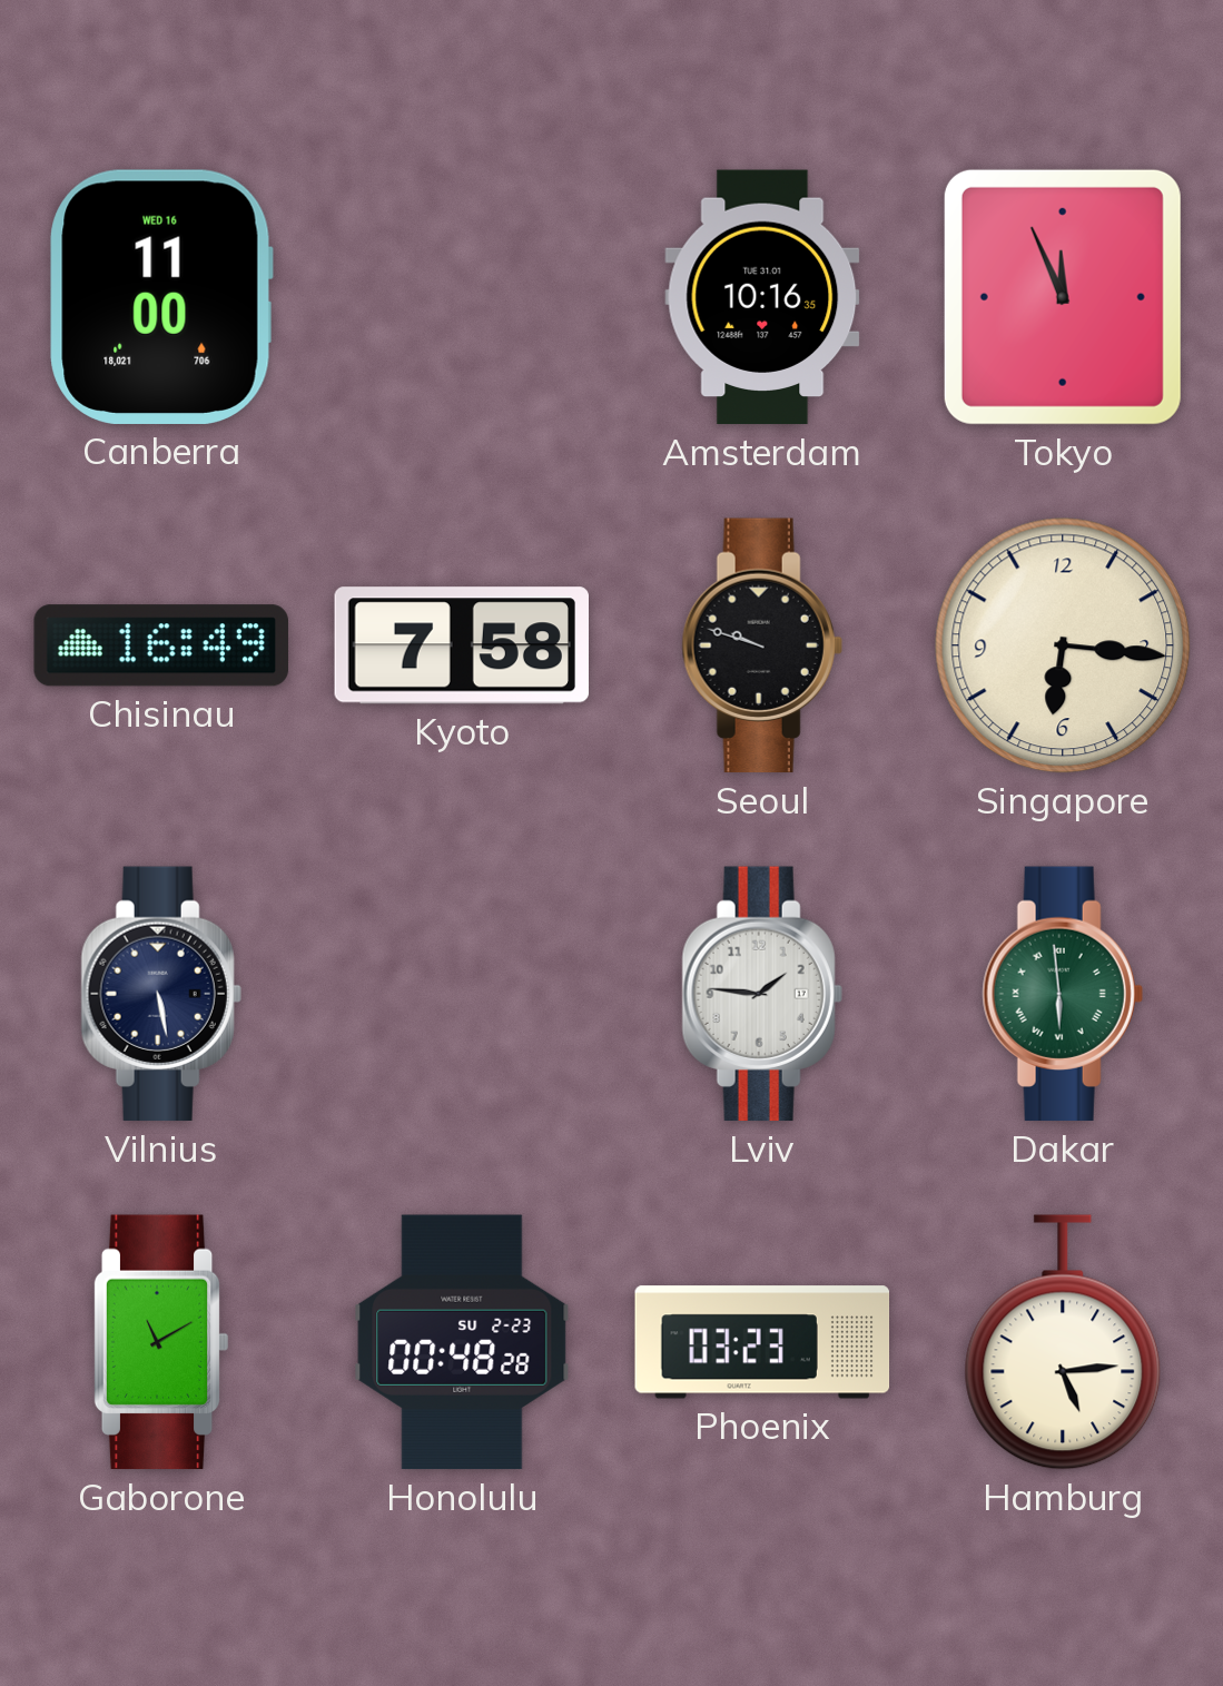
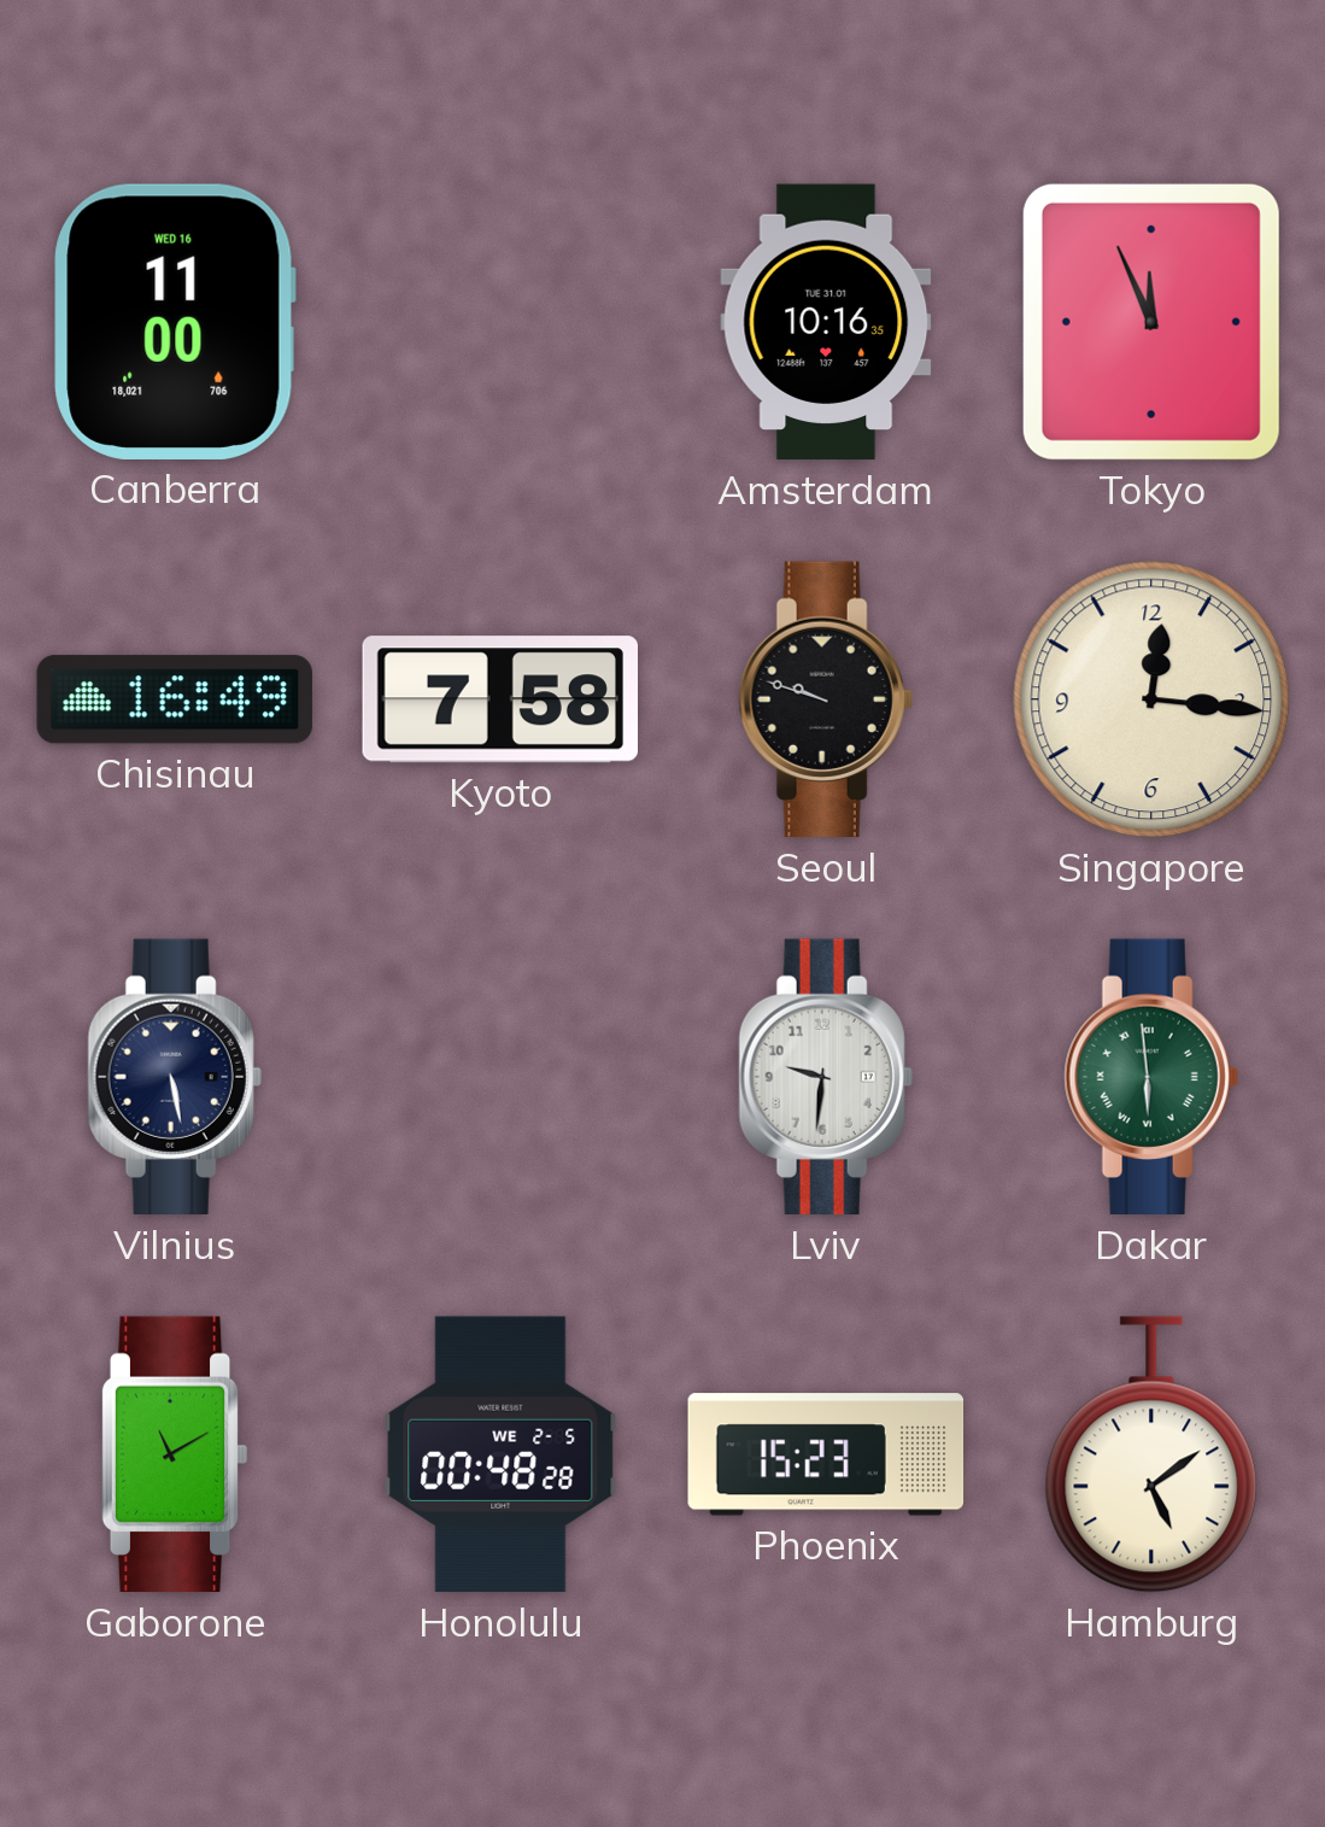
Singapore: 6:16 -> 12:16
Lviv: 1:46 -> 9:31
Honolulu date: SU 2-23 -> WE 2-5
Phoenix: 03:23 -> 15:23
Hamburg: 5:14 -> 5:09
